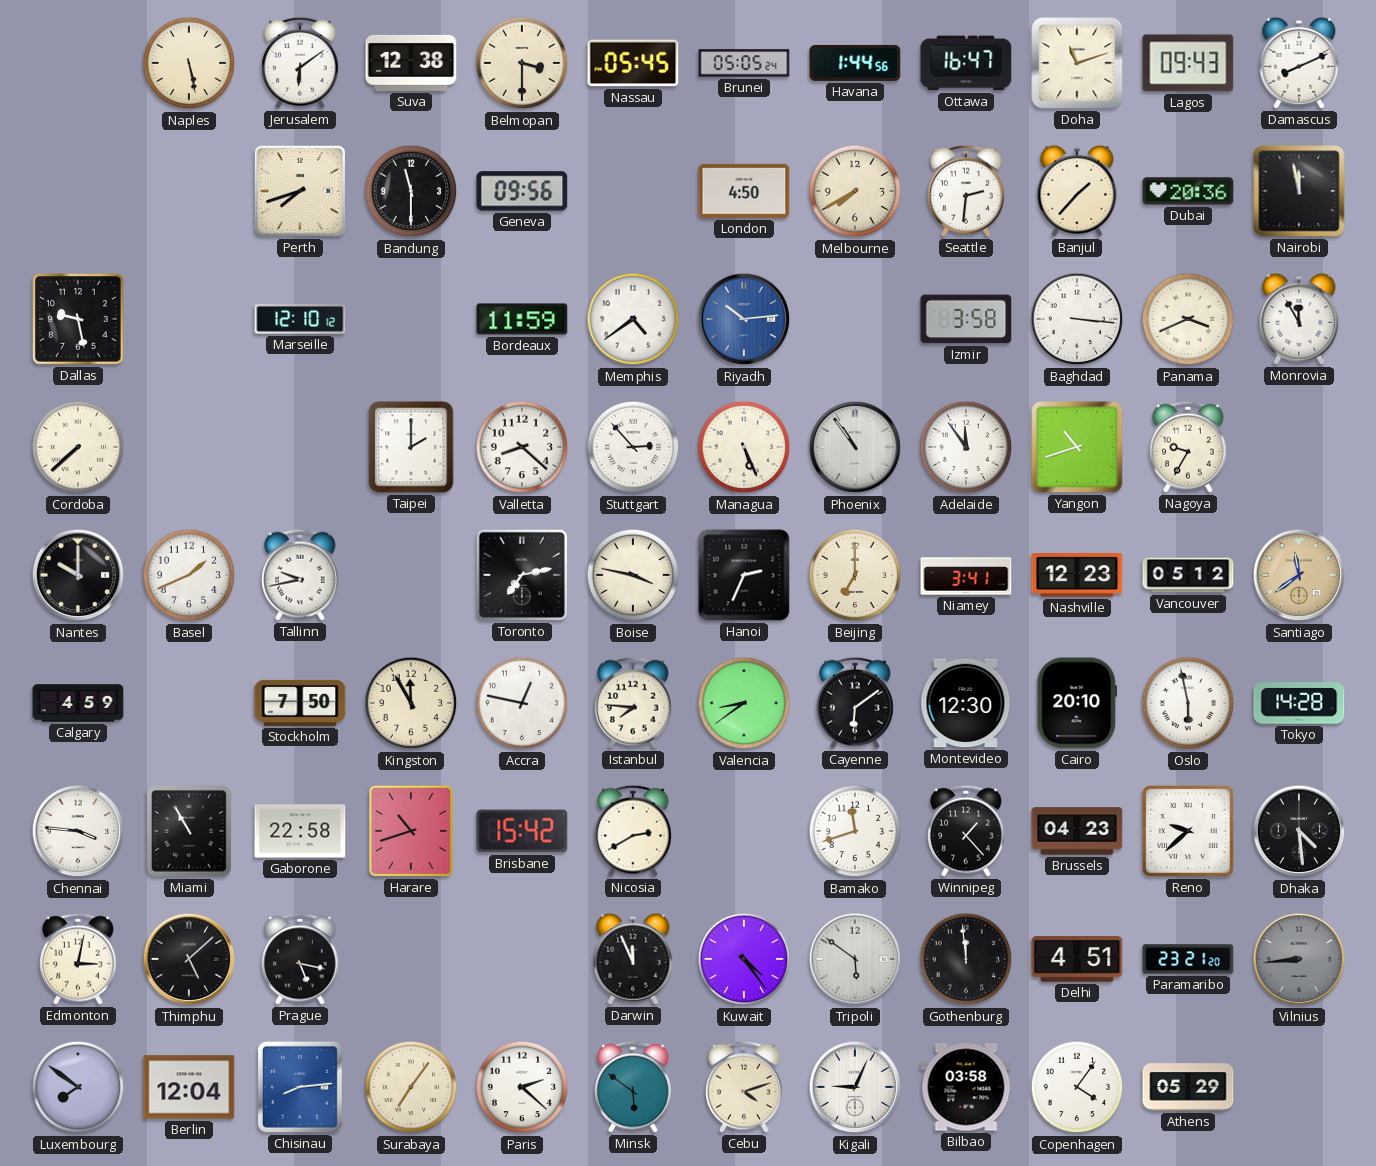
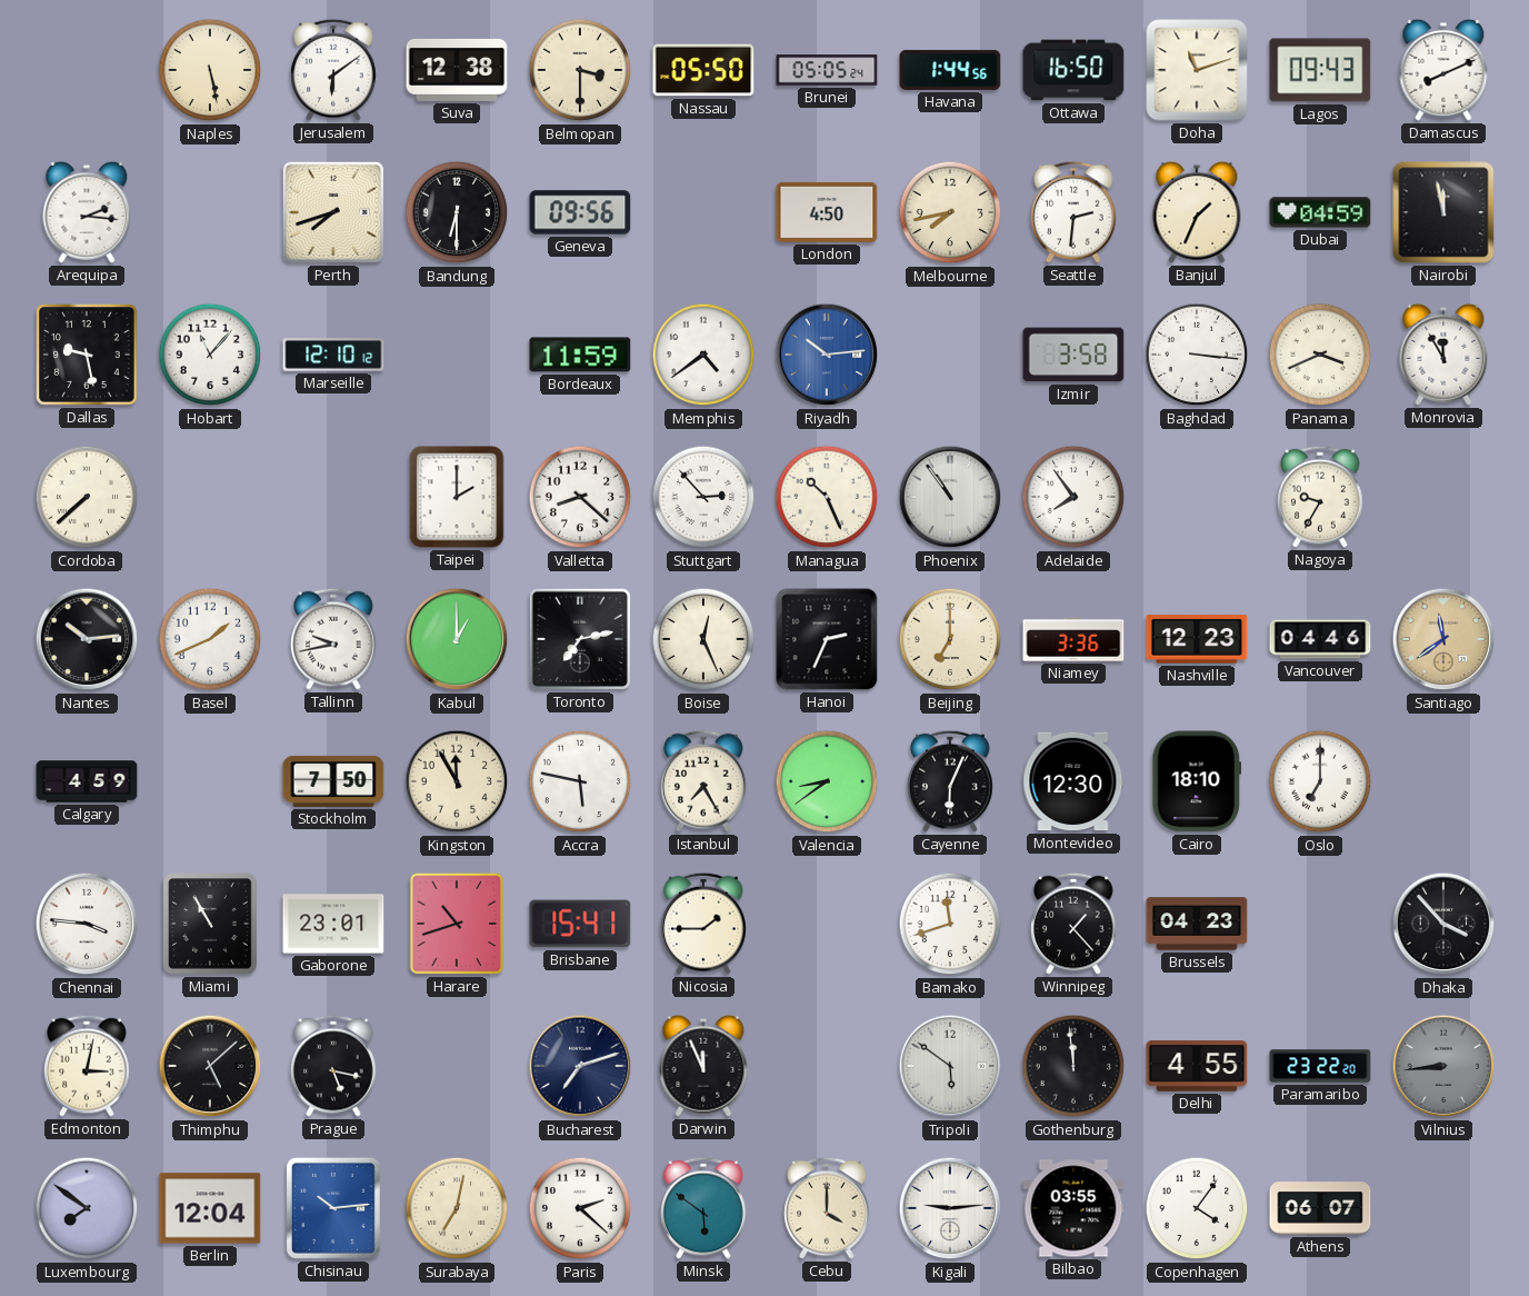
Nassau: 05:45 -> 05:50
Ottawa: 16:47 -> 16:50
Arequipa: none -> 2:16
Bandung: 11:30 -> 6:30
Melbourne: 7:40 -> 7:43
Banjul: 1:37 -> 1:34
Dubai: 20:36 -> 04:59
Hobart: none -> 11:07
Managua: 5:26 -> 10:26
Adelaide: 11:54 -> 7:54
Yangon: 10:42 -> none
Nantes: 10:00 -> 10:14
Kabul: none -> 1:00
Boise: 3:47 -> 12:26
Niamey: 3:41 -> 3:36
Vancouver: 05:12 -> 04:46
Accra: 12:47 -> 5:47
Istanbul: 7:46 -> 7:25
Cayenne: 6:09 -> 6:04
Cairo: 20:10 -> 18:10
Oslo: 5:58 -> 7:00
Tokyo: 14:28 -> none
Gaborone: 22:58 -> 23:01
Brisbane: 15:42 -> 15:41
Nicosia: 2:40 -> 1:45
Reno: 9:38 -> none
Dhaka: 4:29 -> 3:53
Bucharest: none -> 7:12
Kuwait: 4:24 -> none
Delhi: 4:51 -> 4:55
Paramaribo: 23:21 -> 23:22
Chisinau: 8:14 -> 10:14
Surabaya: 7:06 -> 7:02
Cebu: 4:12 -> 4:00
Kigali: 9:04 -> 9:14
Bilbao: 03:58 -> 03:55
Athens: 05:29 -> 06:07
